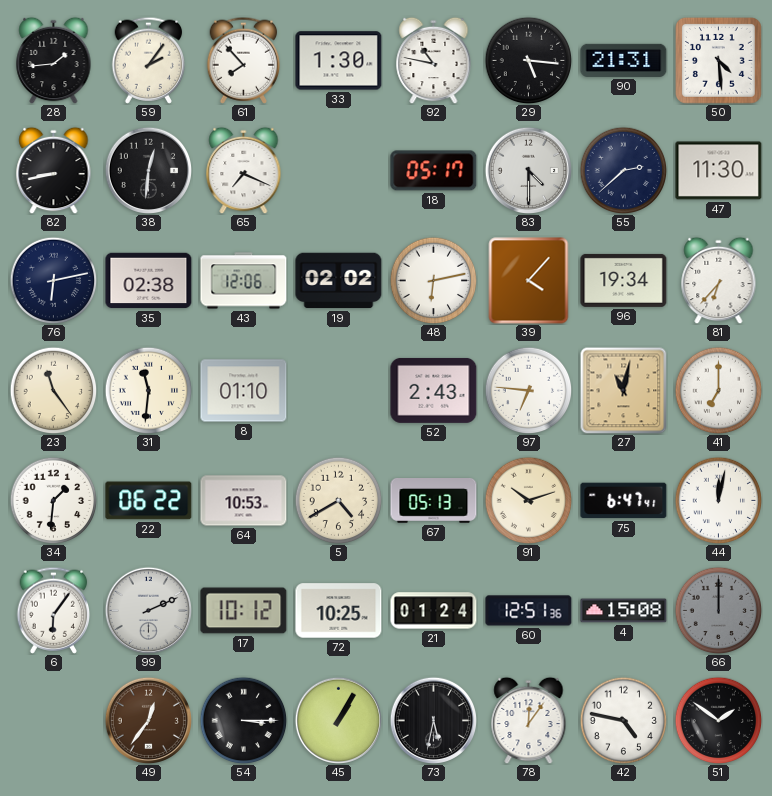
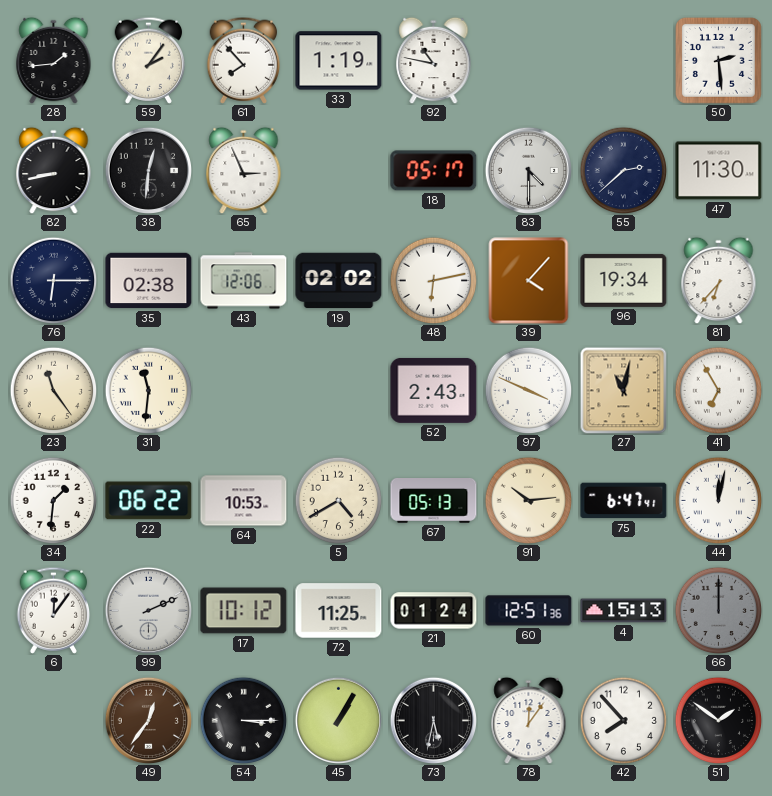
33: 1:30 -> 1:19
29: 5:16 -> none
90: 21:31 -> none
50: 4:29 -> 2:29
65: 7:19 -> 2:56
76: 6:13 -> 6:15
8: 01:10 -> none
97: 6:46 -> 3:49
41: 7:00 -> 6:55
91: 10:12 -> 10:14
6: 6:06 -> 12:06
72: 10:25 -> 11:25
4: 15:08 -> 15:13
42: 4:47 -> 7:53
